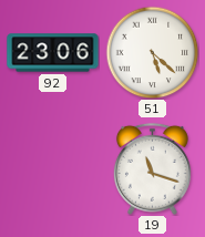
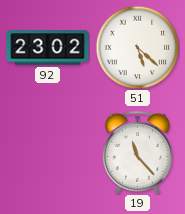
92: 23:06 -> 23:02
19: 11:18 -> 11:23
